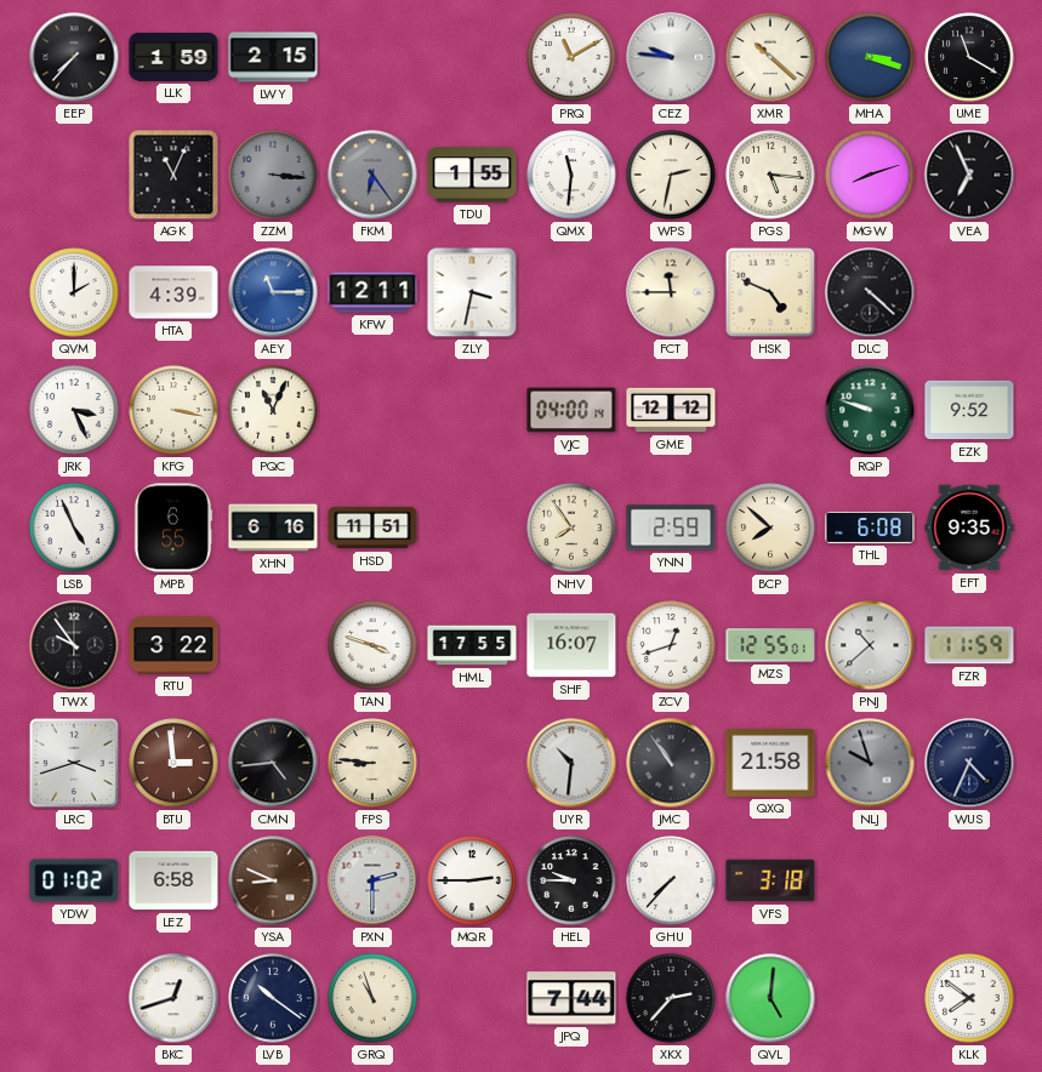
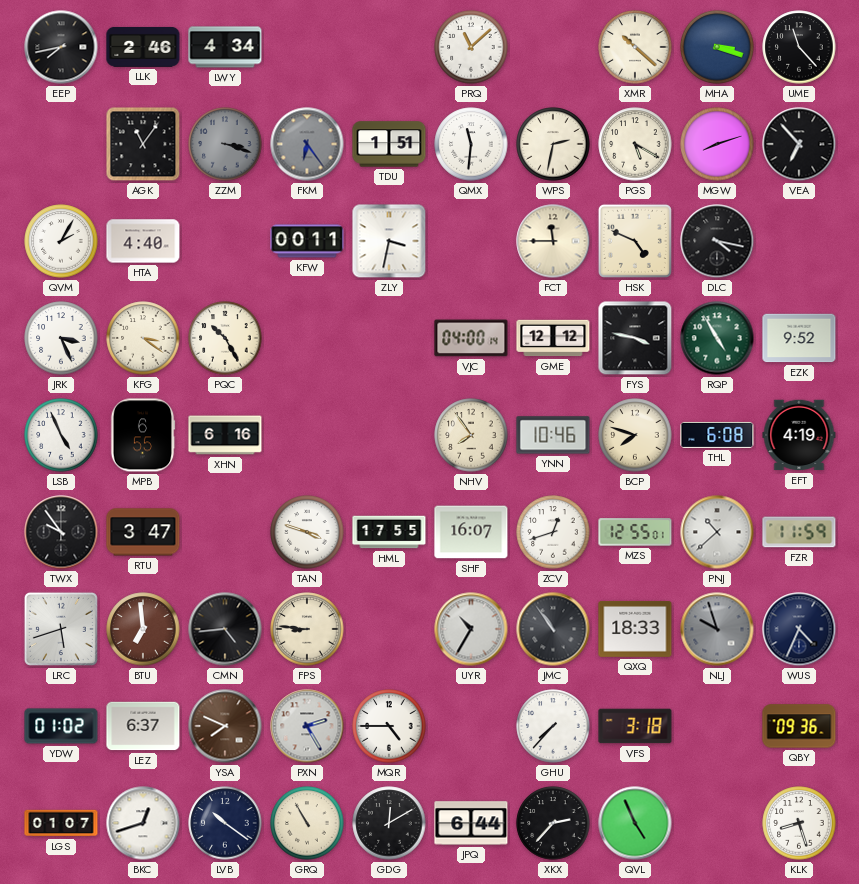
EEP: 7:37 -> 7:43
LLK: 1:59 -> 2:46
LWY: 2:15 -> 4:34
PRQ: 11:10 -> 11:08
CEZ: 9:46 -> none
UME: 11:20 -> 11:23
AGK: 11:04 -> 11:06
ZZM: 3:16 -> 3:18
TDU: 1:55 -> 1:51
PGS: 5:16 -> 5:20
VEA: 6:56 -> 6:53
QVM: 2:00 -> 2:05
HTA: 4:39 -> 4:40
AEY: 11:15 -> none
KFW: 12:11 -> 00:11
DLC: 4:22 -> 4:17
KFG: 3:17 -> 3:21
PQC: 11:04 -> 10:25
FYS: none -> 3:47
RQP: 9:48 -> 4:55
HSD: 11:51 -> none
YNN: 2:59 -> 10:46
BCP: 7:52 -> 7:48
EFT: 9:35 -> 4:19
RTU: 3:22 -> 3:47
LRC: 3:42 -> 5:42
BTU: 2:59 -> 6:59
UYR: 10:31 -> 10:35
QXQ: 21:58 -> 18:33
LEZ: 6:58 -> 6:37
YSA: 8:49 -> 7:49
PXN: 2:30 -> 2:25
MQR: 2:45 -> 4:45
HEL: 9:45 -> none
QBY: none -> 09:36
LGS: none -> 01:07
GRQ: 10:57 -> 10:55
GDG: none -> 12:10
JPQ: 7:44 -> 6:44
QVL: 5:01 -> 4:56
KLK: 7:51 -> 8:27
